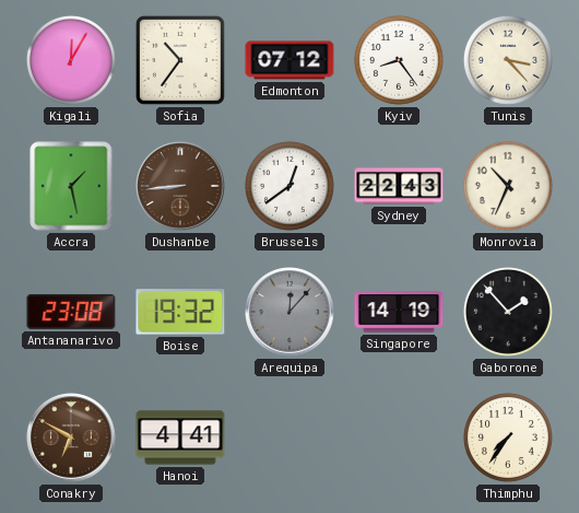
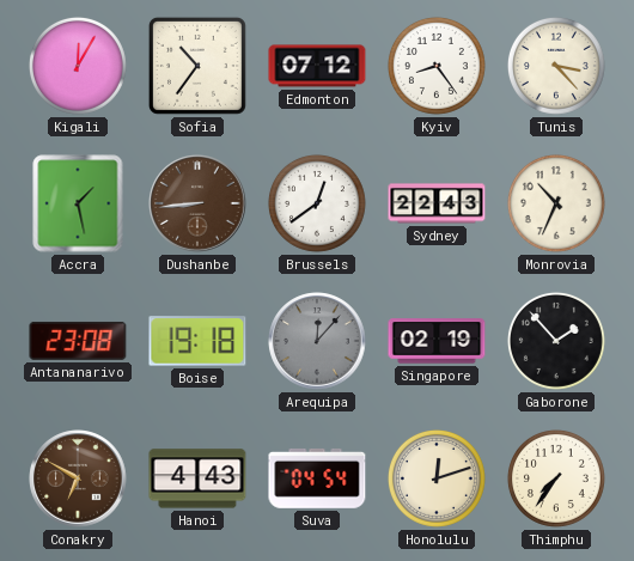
Boise: 19:32 -> 19:18
Singapore: 14:19 -> 02:19
Hanoi: 4:41 -> 4:43
Suva: none -> 04:54
Honolulu: none -> 12:12
